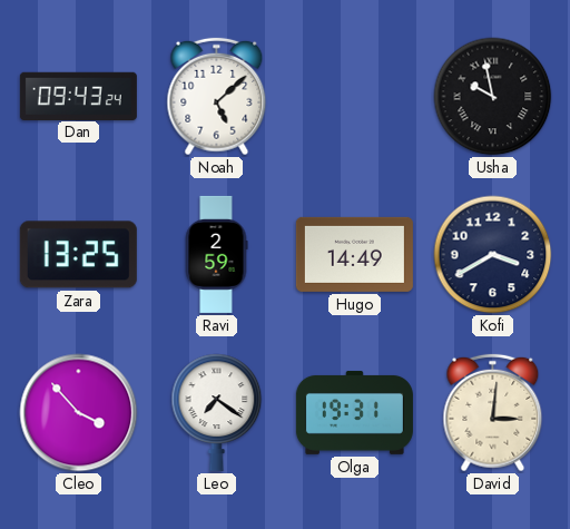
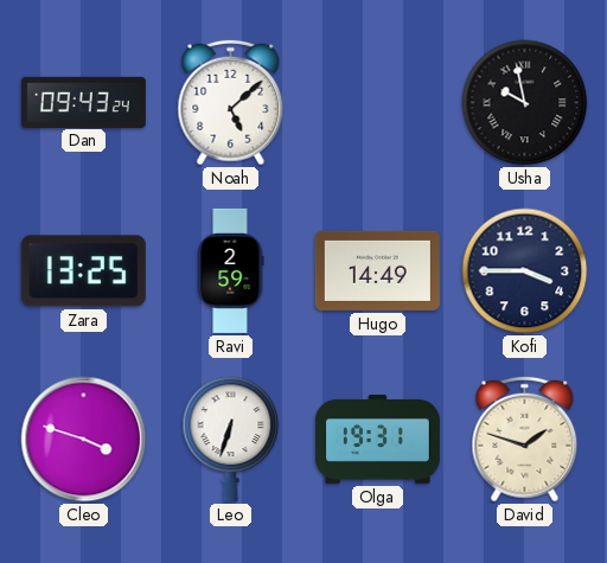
Kofi: 3:40 -> 3:45
Cleo: 3:53 -> 3:48
Leo: 7:21 -> 6:33
David: 3:01 -> 1:48
